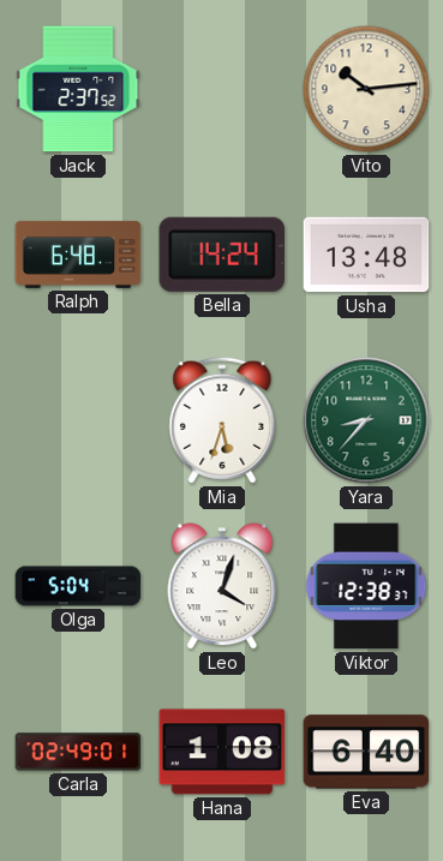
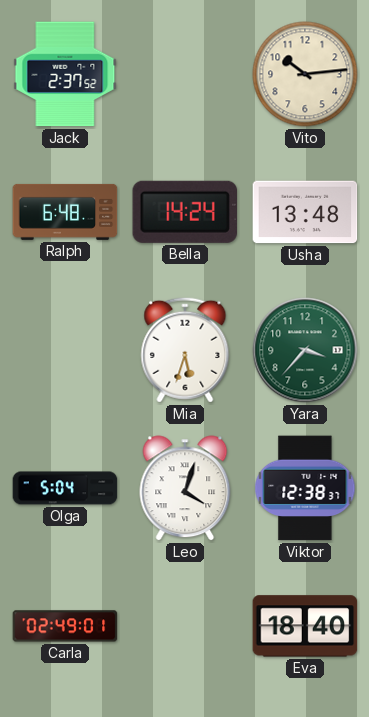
Yara: 8:37 -> 3:37
Hana: 1:08 -> none
Eva: 6:40 -> 18:40
